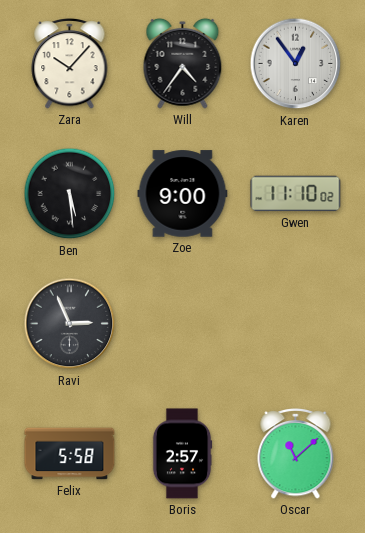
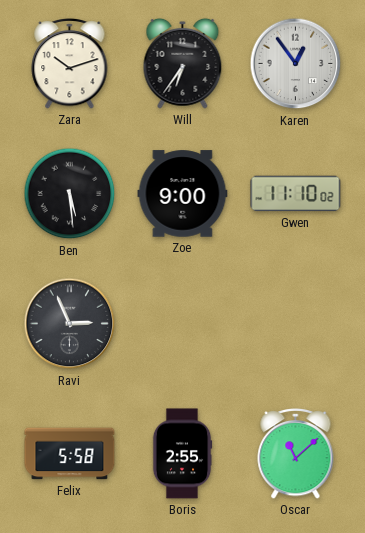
Zara: 10:07 -> 10:12
Will: 4:36 -> 6:36
Boris: 2:57 -> 2:55
